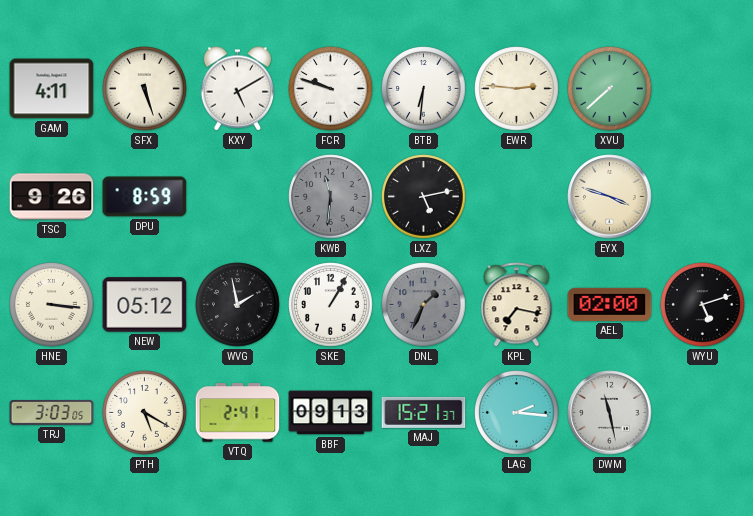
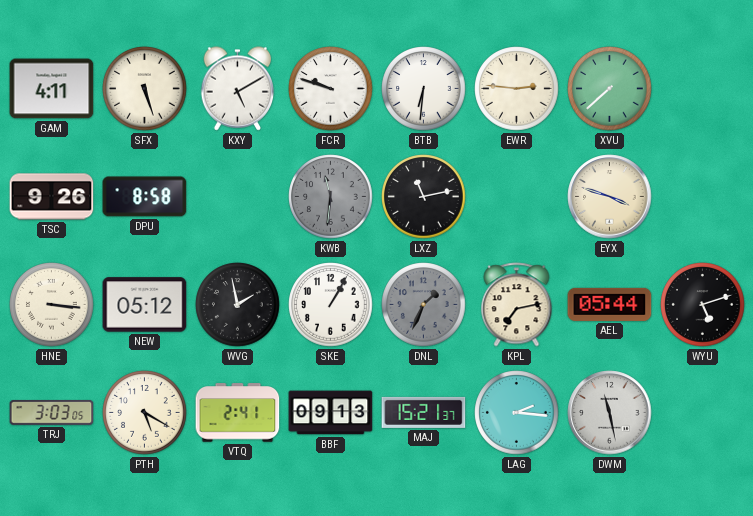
DPU: 8:59 -> 8:58
LXZ: 5:13 -> 11:13
KPL: 7:17 -> 7:13
AEL: 02:00 -> 05:44
